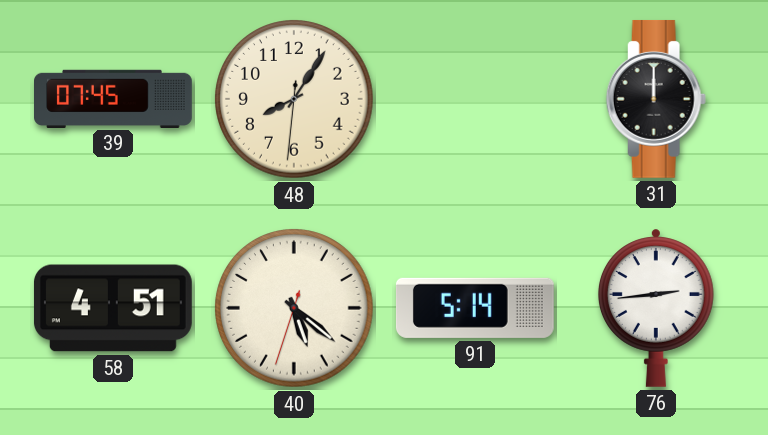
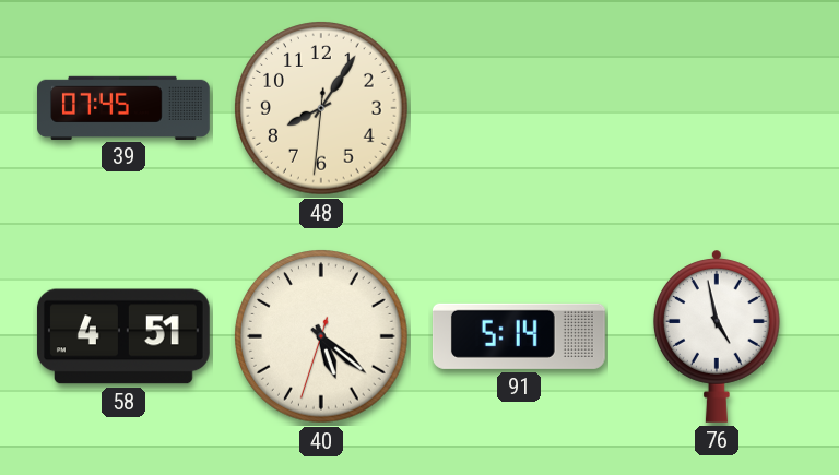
31: 12:00 -> none
76: 2:44 -> 4:58
